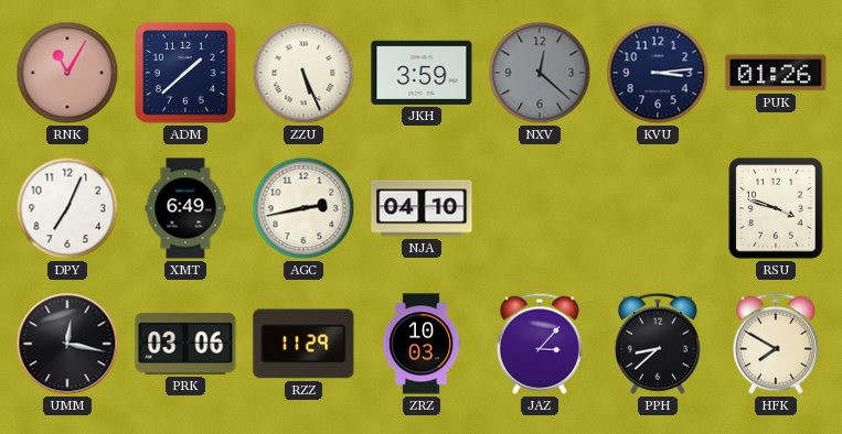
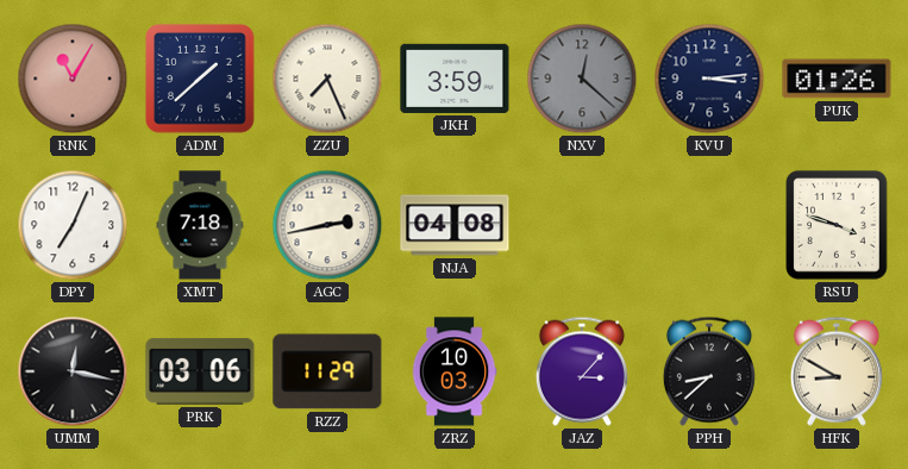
ZZU: 5:26 -> 7:26
XMT: 6:49 -> 7:18
NJA: 04:10 -> 04:08
HFK: 7:50 -> 8:50
